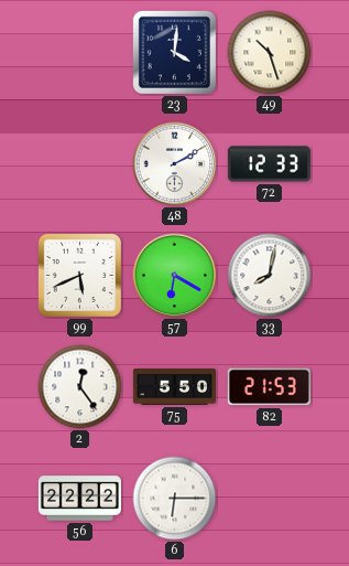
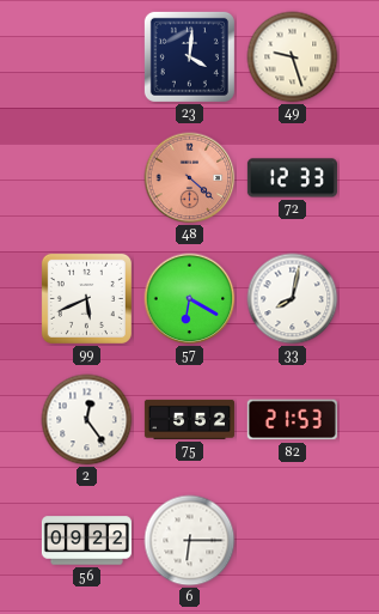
49: 10:27 -> 9:27
48: 2:10 -> 4:22
48 dial: white -> salmon
75: 5:50 -> 5:52
56: 22:22 -> 09:22
